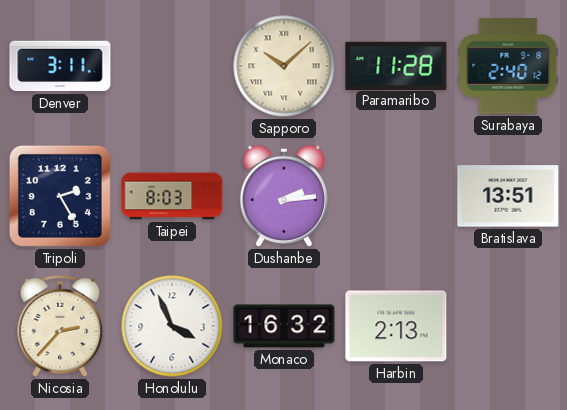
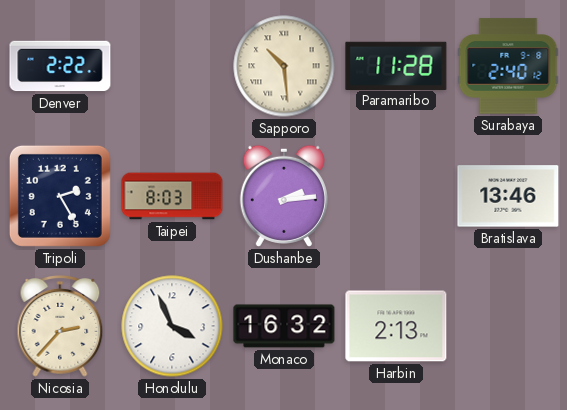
Denver: 3:11 -> 2:22
Sapporo: 10:08 -> 10:29
Bratislava: 13:51 -> 13:46
